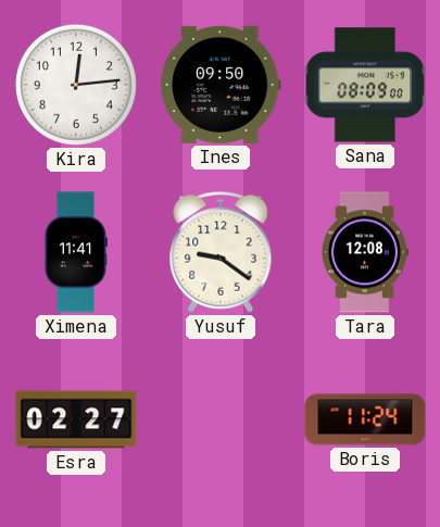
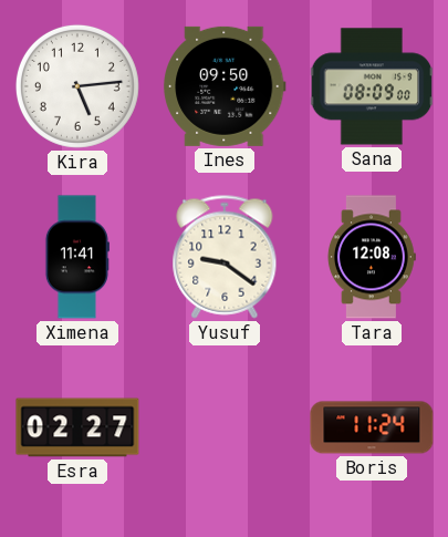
Kira: 12:14 -> 5:14
